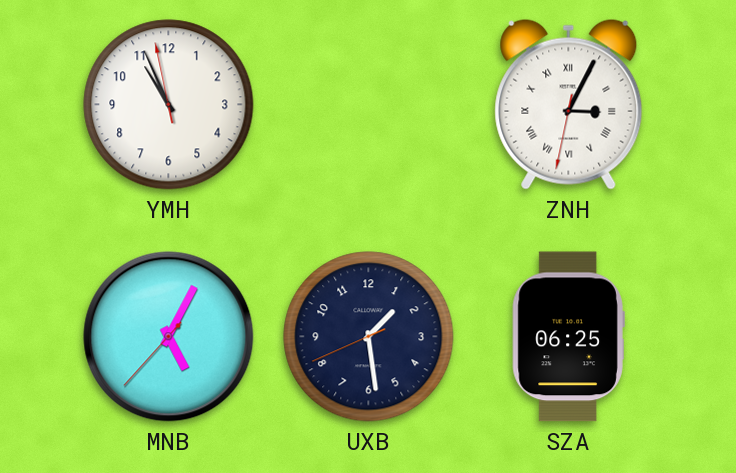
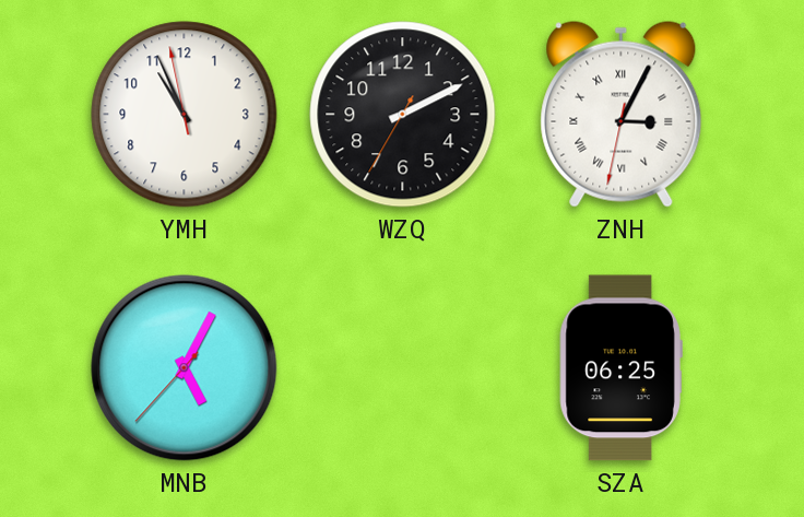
WZQ: none -> 2:10
UXB: 1:28 -> none
